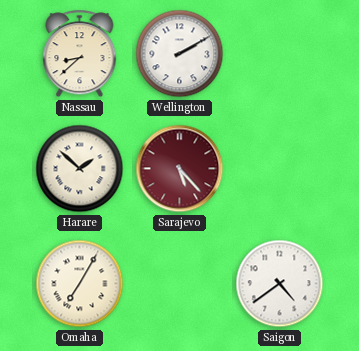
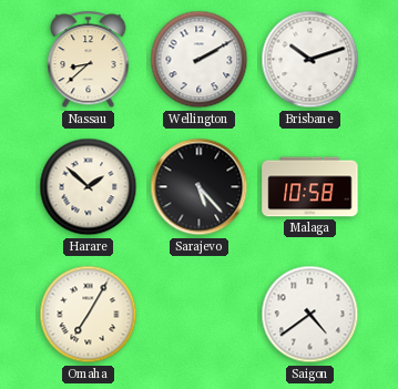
Brisbane: none -> 10:12
Sarajevo dial: burgundy -> black
Malaga: none -> 10:58
